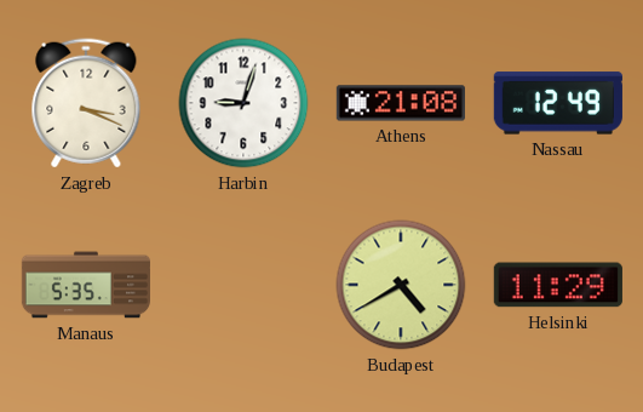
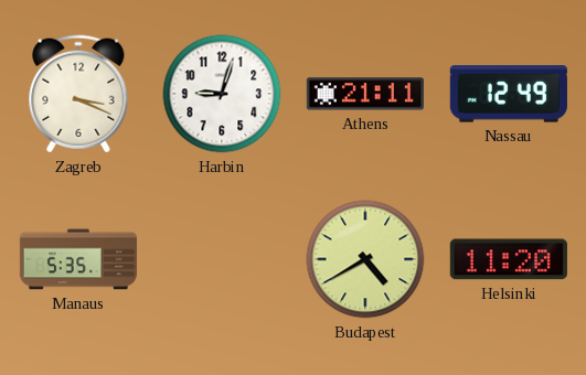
Athens: 21:08 -> 21:11
Helsinki: 11:29 -> 11:20
